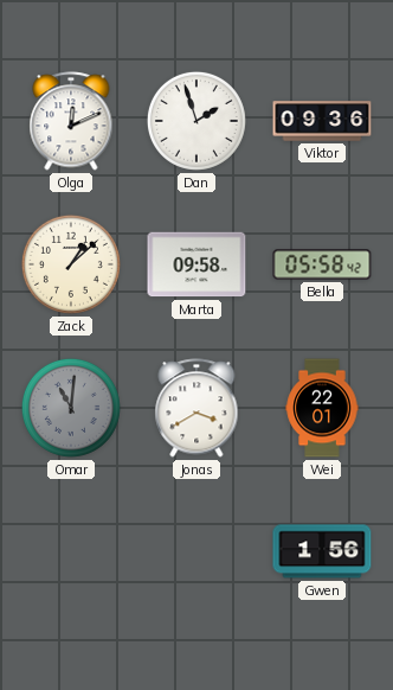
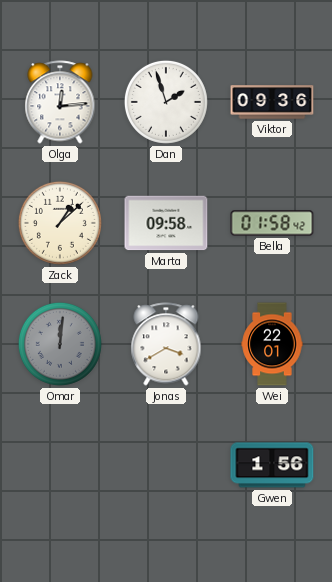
Olga: 12:11 -> 12:14
Bella: 05:58 -> 01:58
Omar: 11:01 -> 12:01
